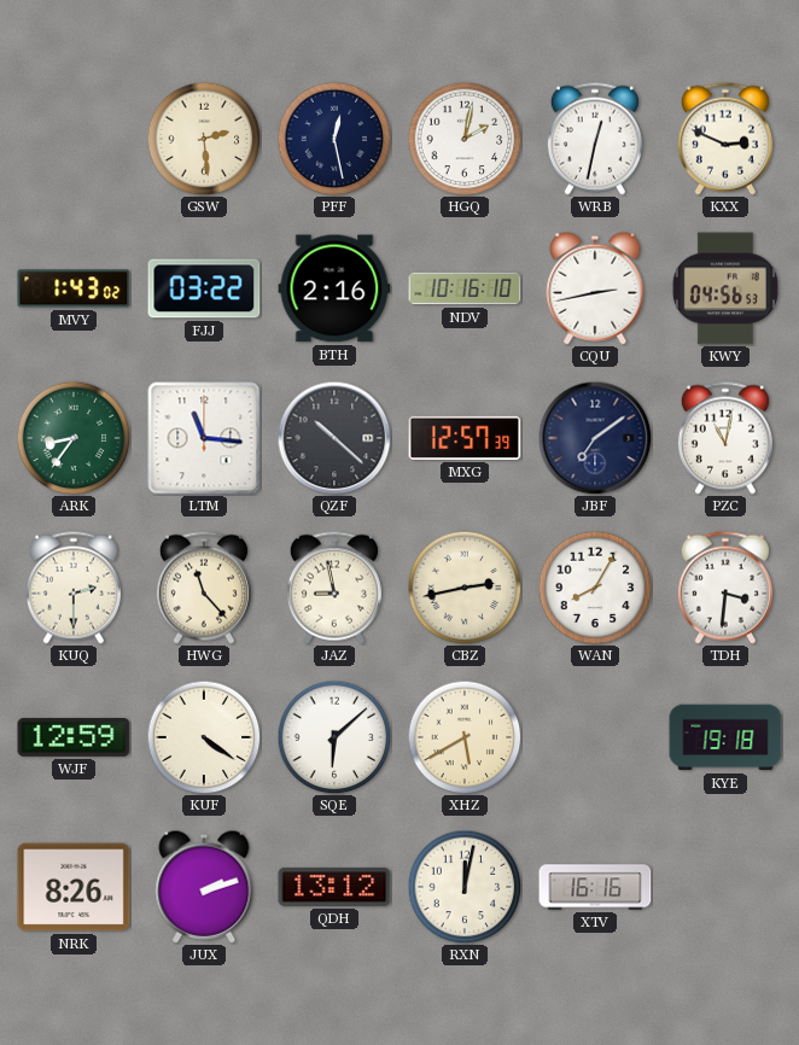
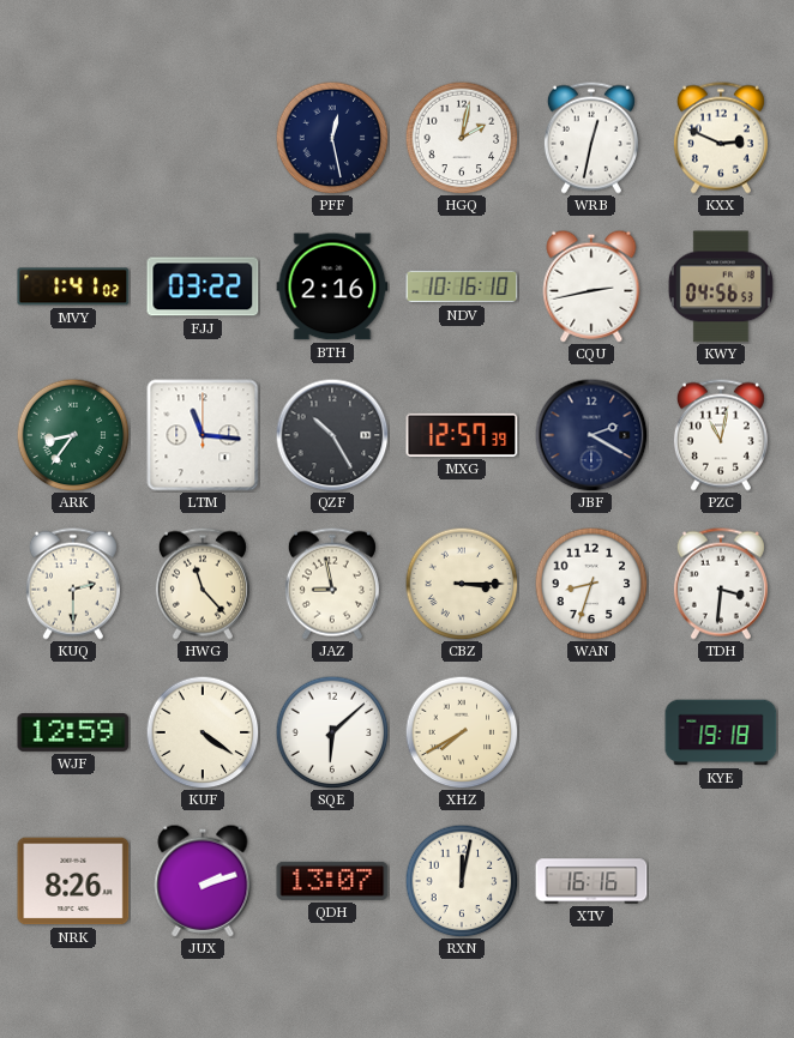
GSW: 2:29 -> none
MVY: 1:43 -> 1:41
QZF: 10:22 -> 10:25
JBF: 7:09 -> 2:20
CBZ: 2:43 -> 3:15
WAN: 8:05 -> 8:33
XHZ: 5:40 -> 7:40
QDH: 13:12 -> 13:07
